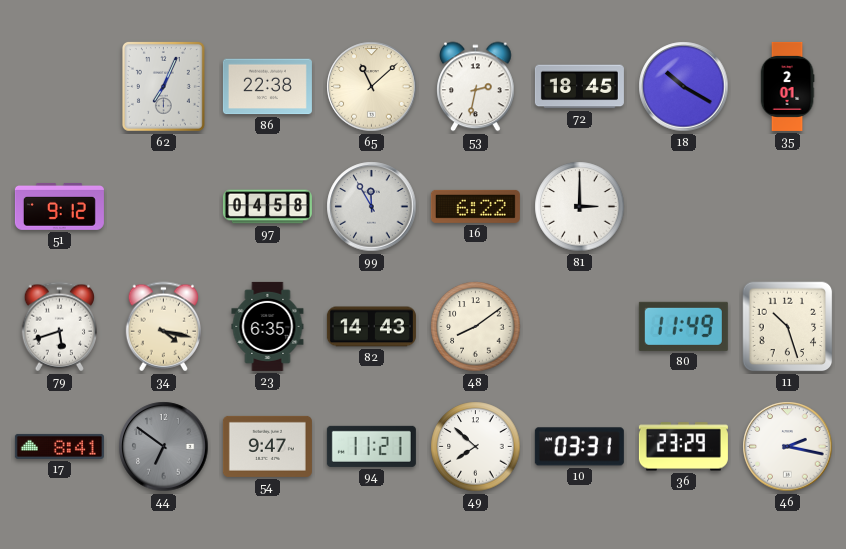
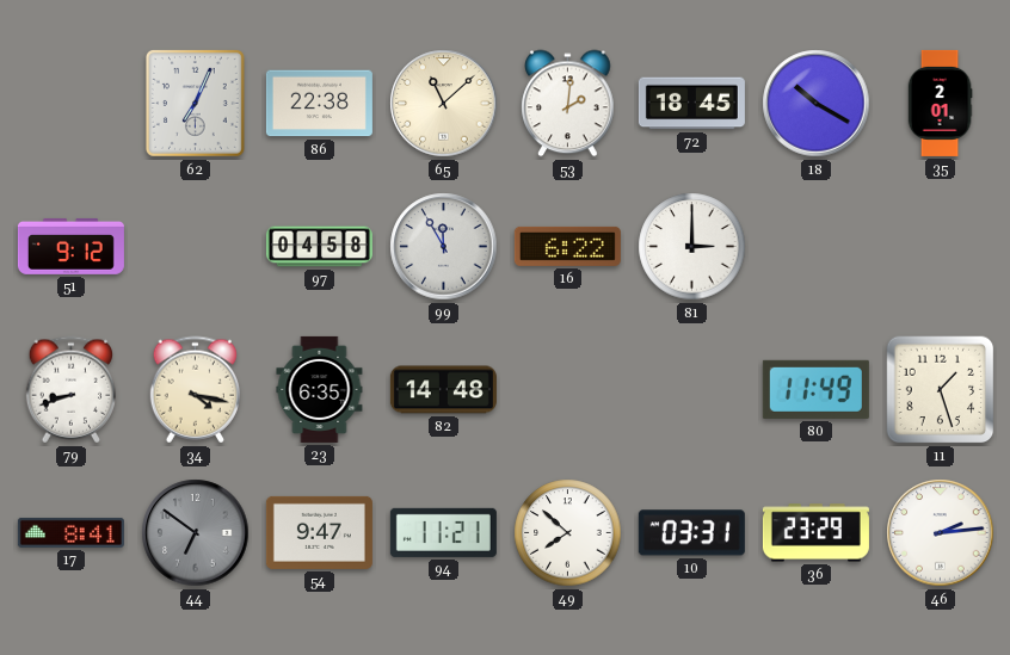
53: 2:32 -> 2:01
79: 5:42 -> 8:42
82: 14:43 -> 14:48
48: 8:09 -> none
11: 10:27 -> 1:27
46: 2:17 -> 2:14
